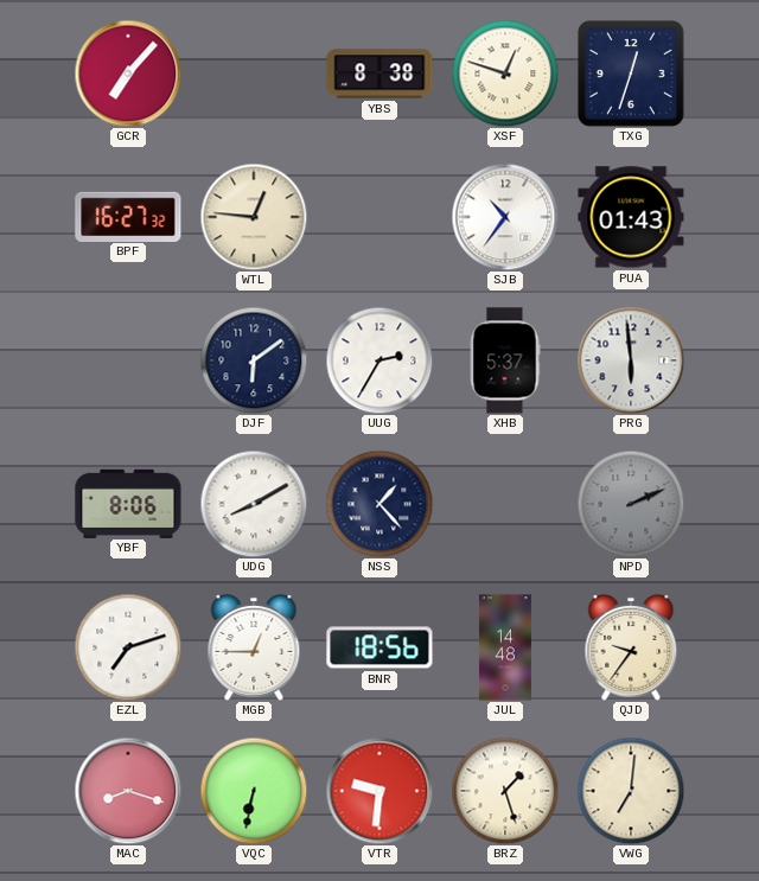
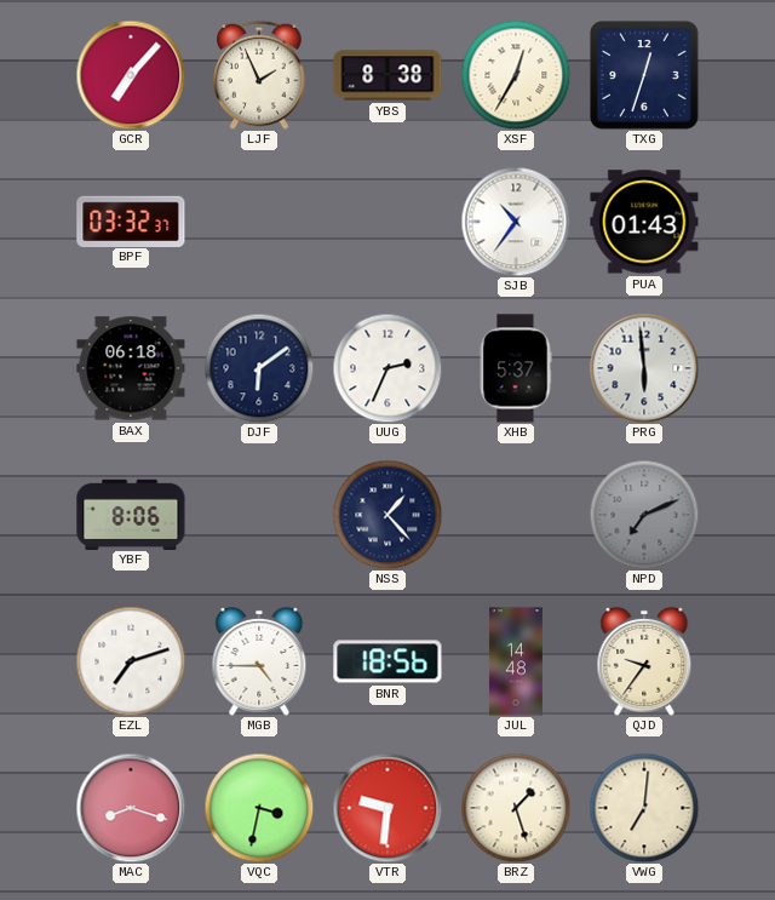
LJF: none -> 1:56
XSF: 12:48 -> 12:35
BPF: 16:27 -> 03:32
WTL: 12:46 -> none
BAX: none -> 06:18
UUG: 2:35 -> 2:34
UDG: 8:10 -> none
NPD: 2:11 -> 7:11
MGB: 12:45 -> 4:45
VQC: 6:32 -> 3:32
